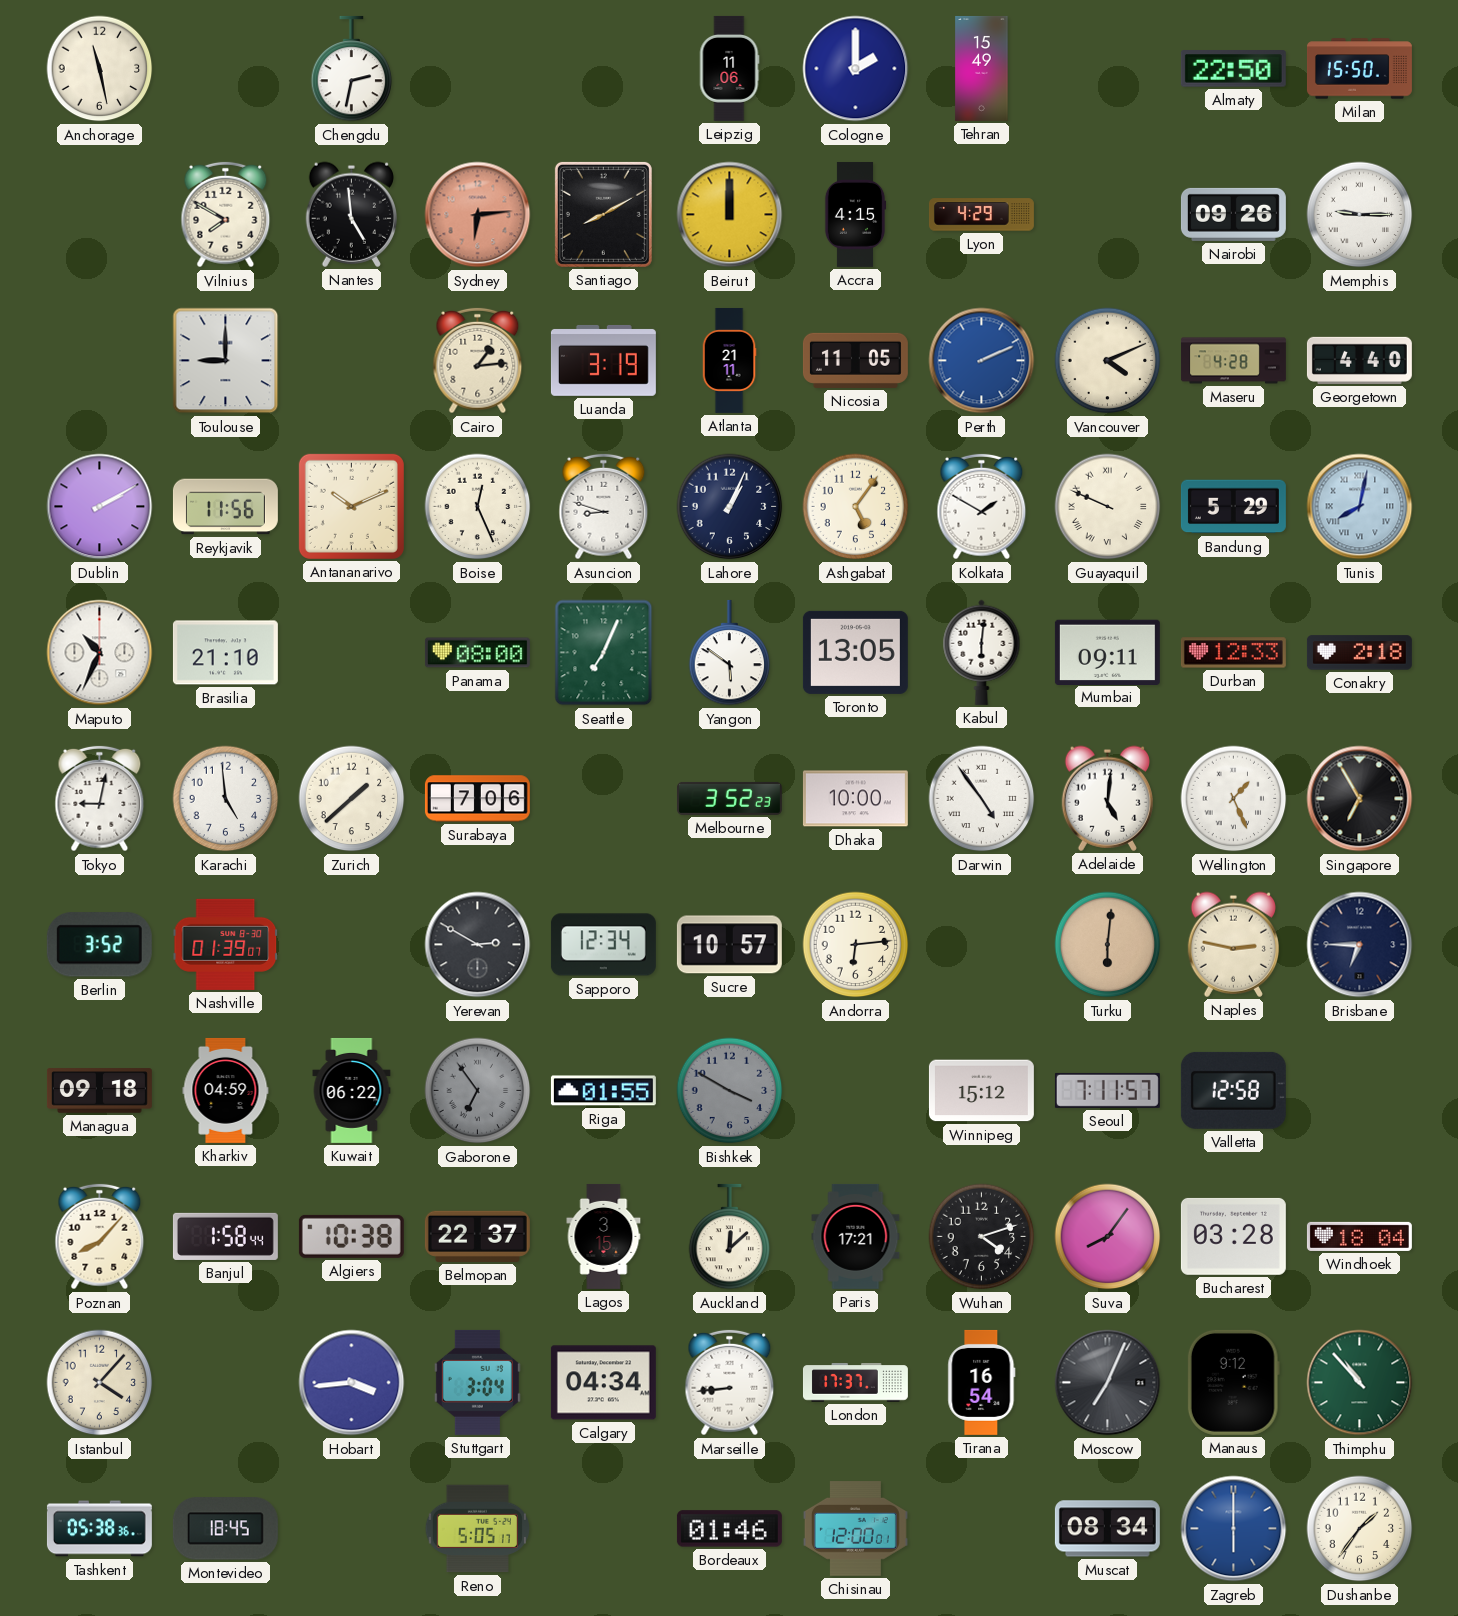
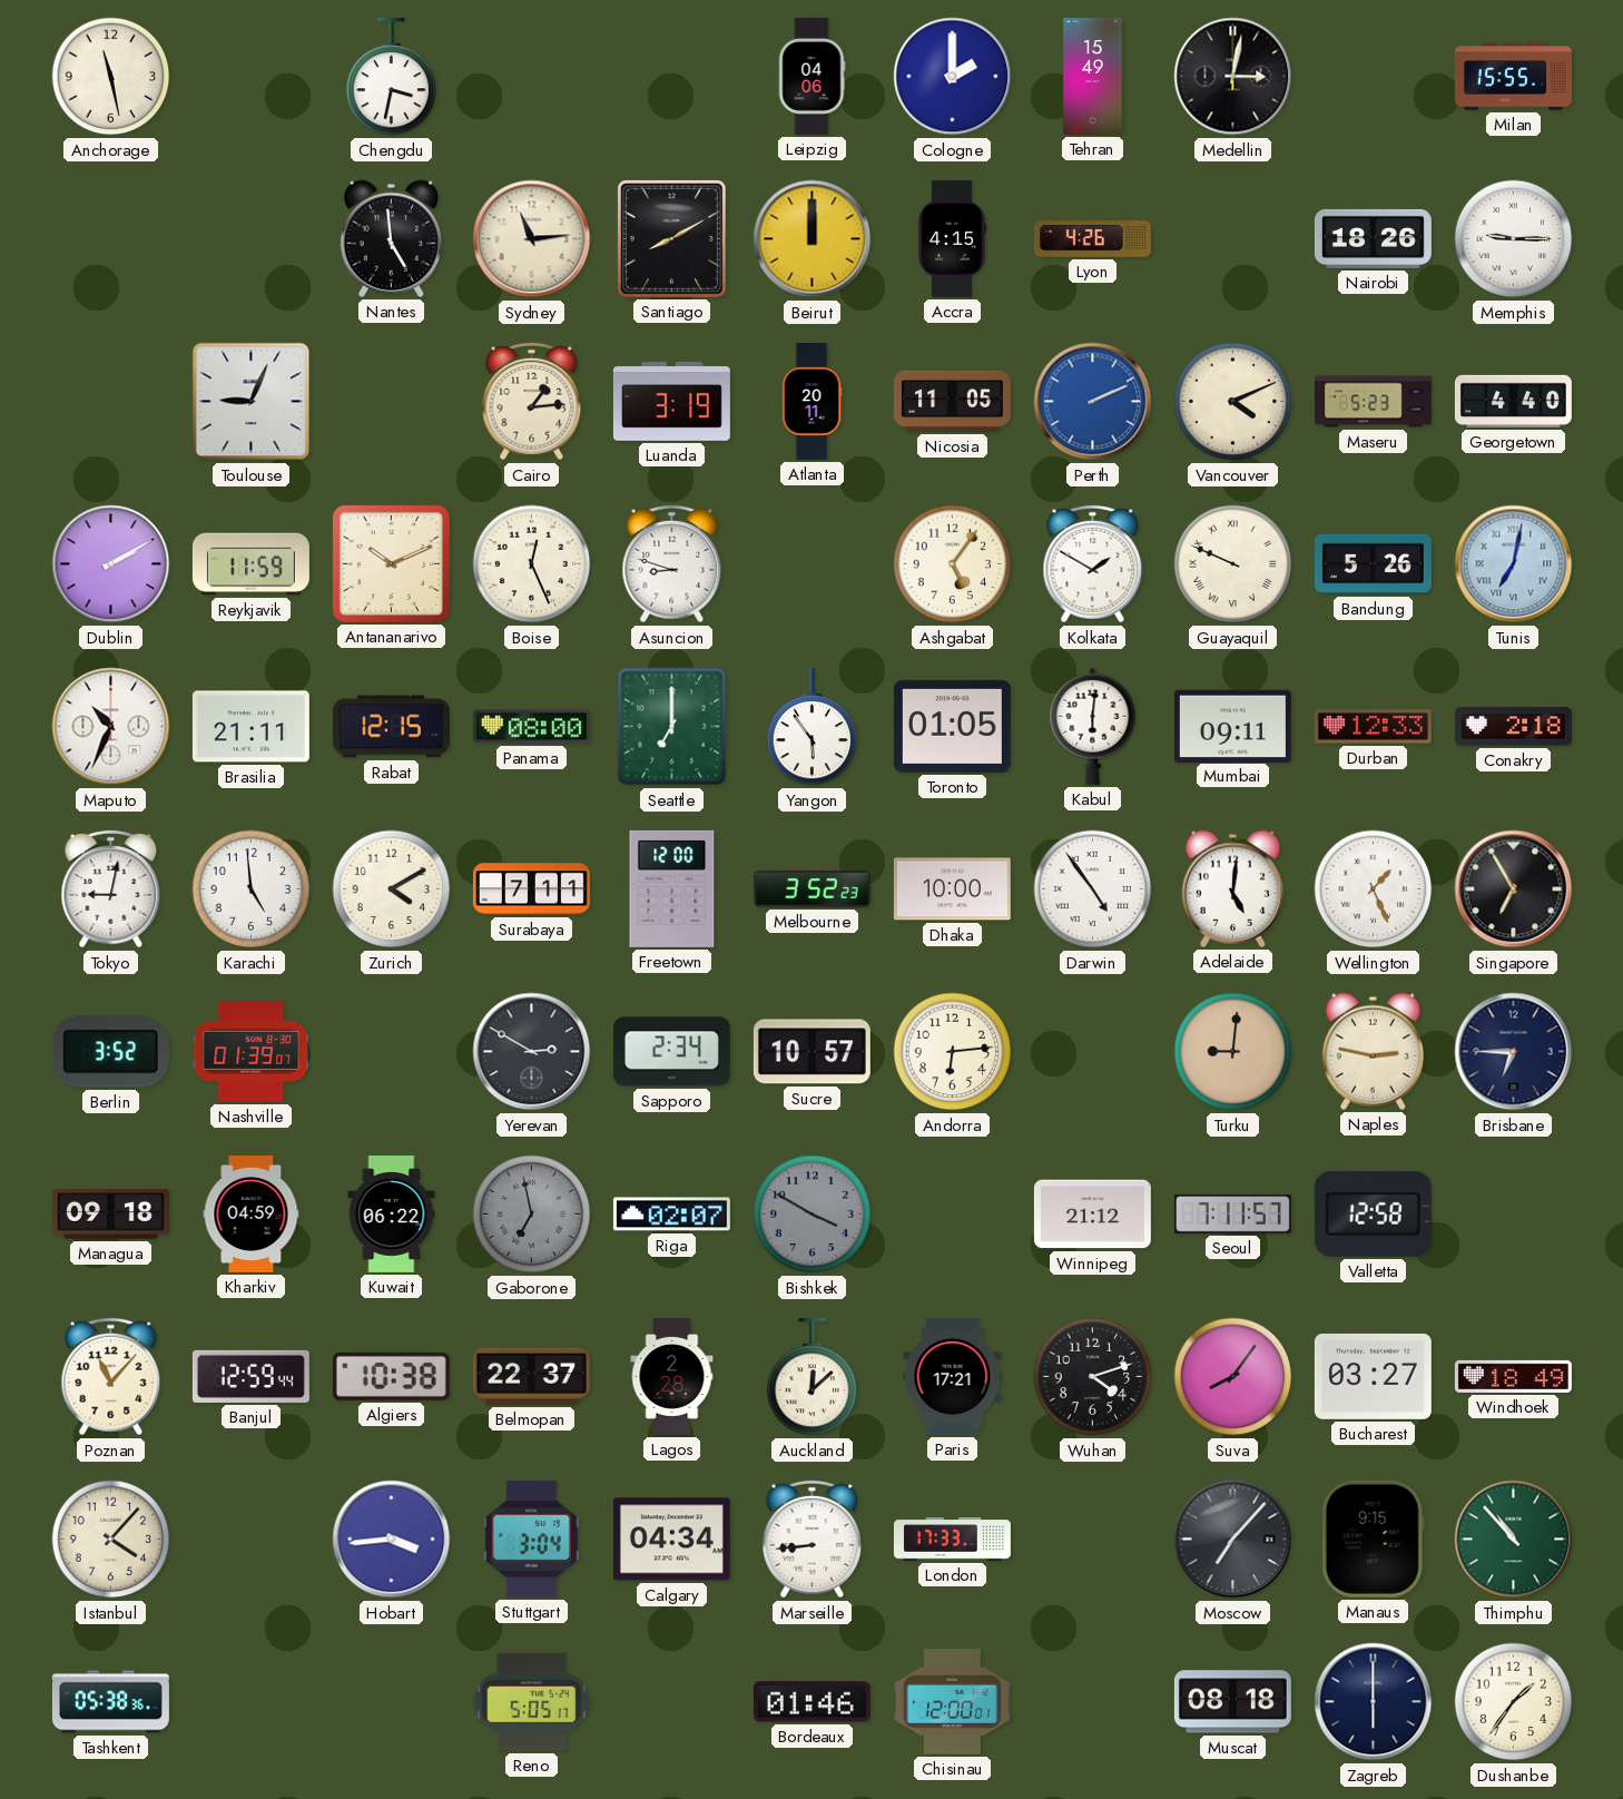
Chengdu: 2:32 -> 3:32
Leipzig: 11:06 -> 04:06
Medellin: none -> 3:02
Almaty: 22:50 -> none
Milan: 15:50 -> 15:55
Vilnius: 7:50 -> none
Sydney: 6:14 -> 11:14
Sydney dial: salmon -> cream
Lyon: 4:29 -> 4:26
Nairobi: 09:26 -> 18:26
Toulouse: 9:00 -> 9:04
Atlanta: 21:11 -> 20:11
Maseru: 4:28 -> 5:23
Reykjavik: 11:56 -> 11:59
Lahore: 1:04 -> none
Bandung: 5:29 -> 5:26
Tunis: 8:02 -> 7:02
Brasilia: 21:10 -> 21:11
Rabat: none -> 12:15
Seattle: 7:04 -> 7:00
Yangon: 5:51 -> 5:54
Toronto: 13:05 -> 01:05
Zurich: 1:38 -> 4:10
Surabaya: 7:06 -> 7:11
Freetown: none -> 12:00
Sapporo: 12:34 -> 2:34
Turku: 6:01 -> 9:01
Gaborone: 6:54 -> 6:58
Riga: 01:55 -> 02:07
Winnipeg: 15:12 -> 21:12
Poznan: 8:07 -> 11:07
Banjul: 1:58 -> 12:59
Lagos: 3:15 -> 2:28
Bucharest: 03:28 -> 03:27
Windhoek: 18:04 -> 18:49
London: 17:37 -> 17:33
Tirana: 16:54 -> none
Moscow: 7:04 -> 7:07
Manaus: 9:12 -> 9:15
Montevideo: 18:45 -> none
Muscat: 08:34 -> 08:18
Zagreb dial: blue -> navy
